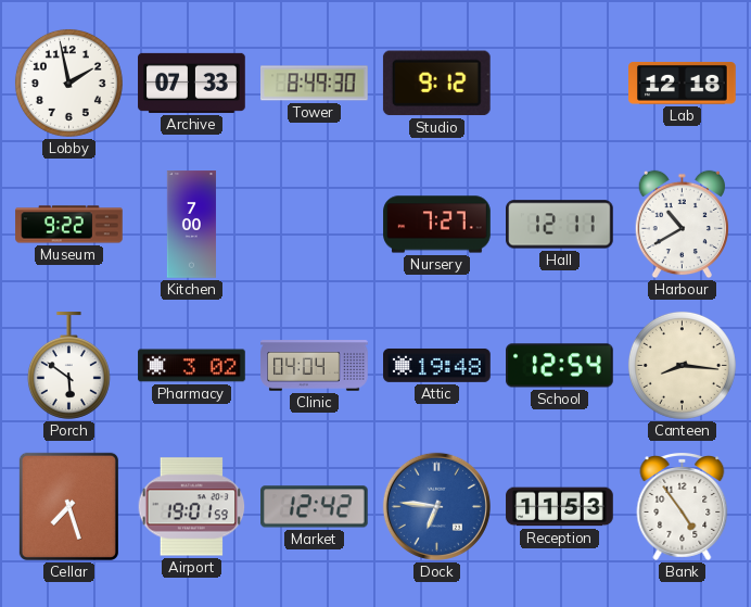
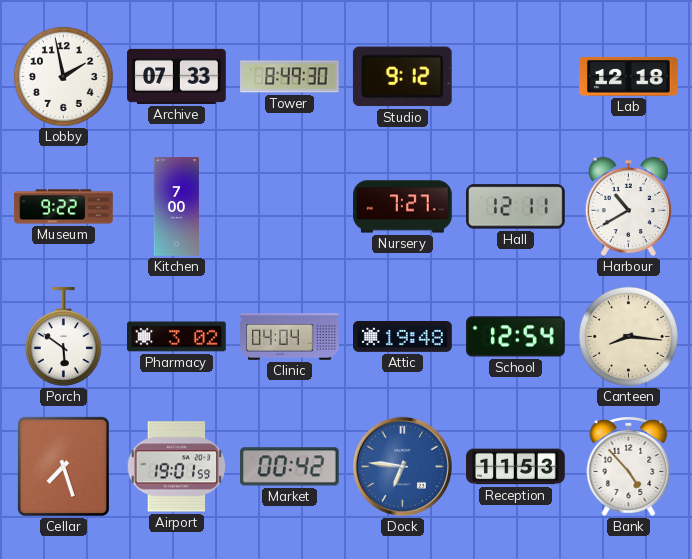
Market: 12:42 -> 00:42
Bank: 4:54 -> 4:53
